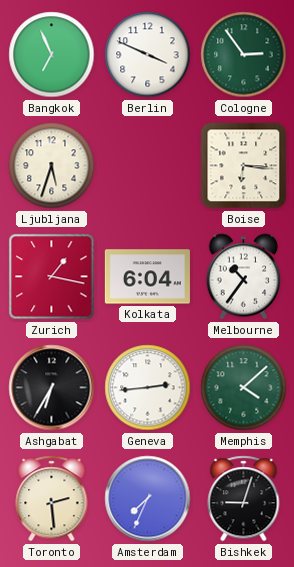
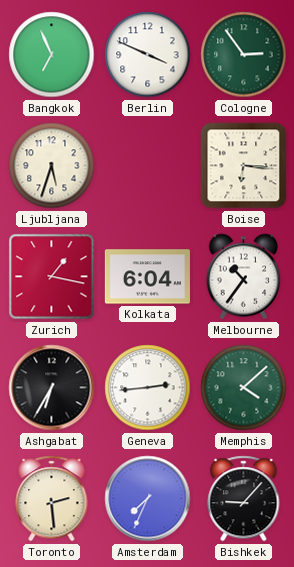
Bishkek: 9:03 -> 9:07
